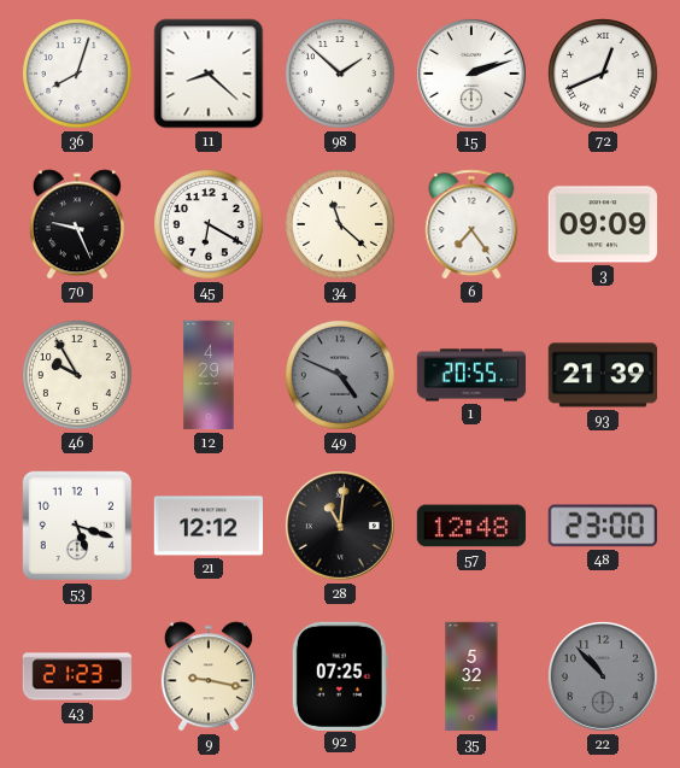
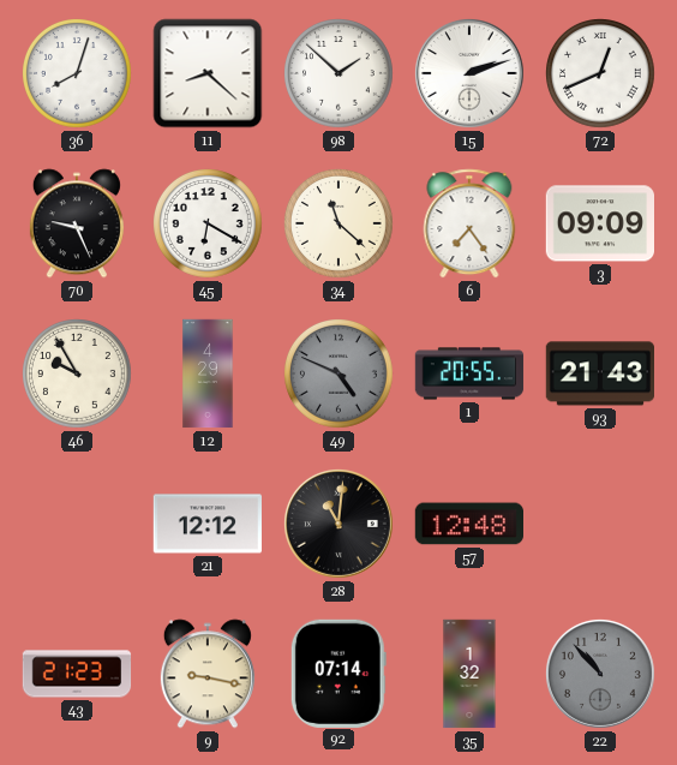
93: 21:39 -> 21:43
53: 5:18 -> none
48: 23:00 -> none
92: 07:25 -> 07:14
35: 5:32 -> 1:32
